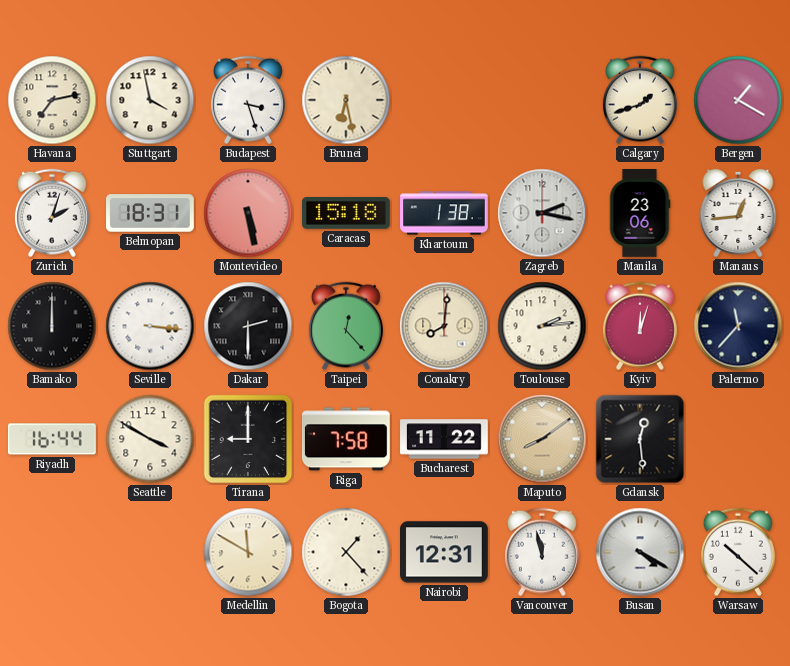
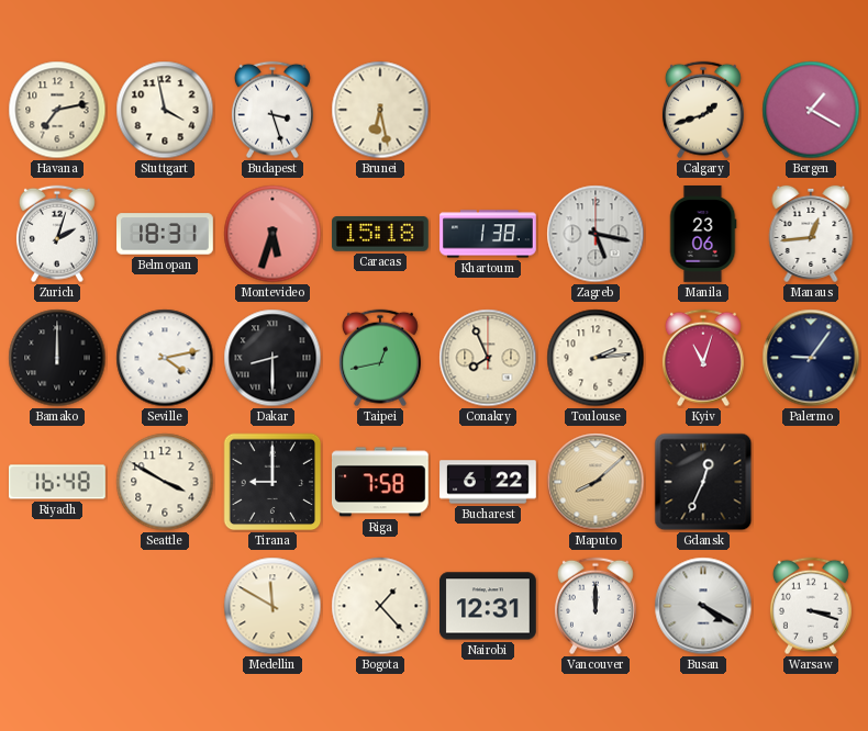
Montevideo: 5:28 -> 5:33
Zagreb: 2:17 -> 5:17
Seville: 3:16 -> 4:13
Dakar: 2:30 -> 8:30
Taipei: 12:23 -> 12:43
Conakry: 8:01 -> 7:56
Kyiv: 12:03 -> 11:03
Palermo: 11:37 -> 9:06
Riyadh: 16:44 -> 16:48
Bucharest: 11:22 -> 6:22
Maputo: 8:09 -> 8:08
Gdansk: 12:29 -> 12:34
Vancouver: 11:58 -> 12:00
Warsaw: 10:22 -> 3:18
